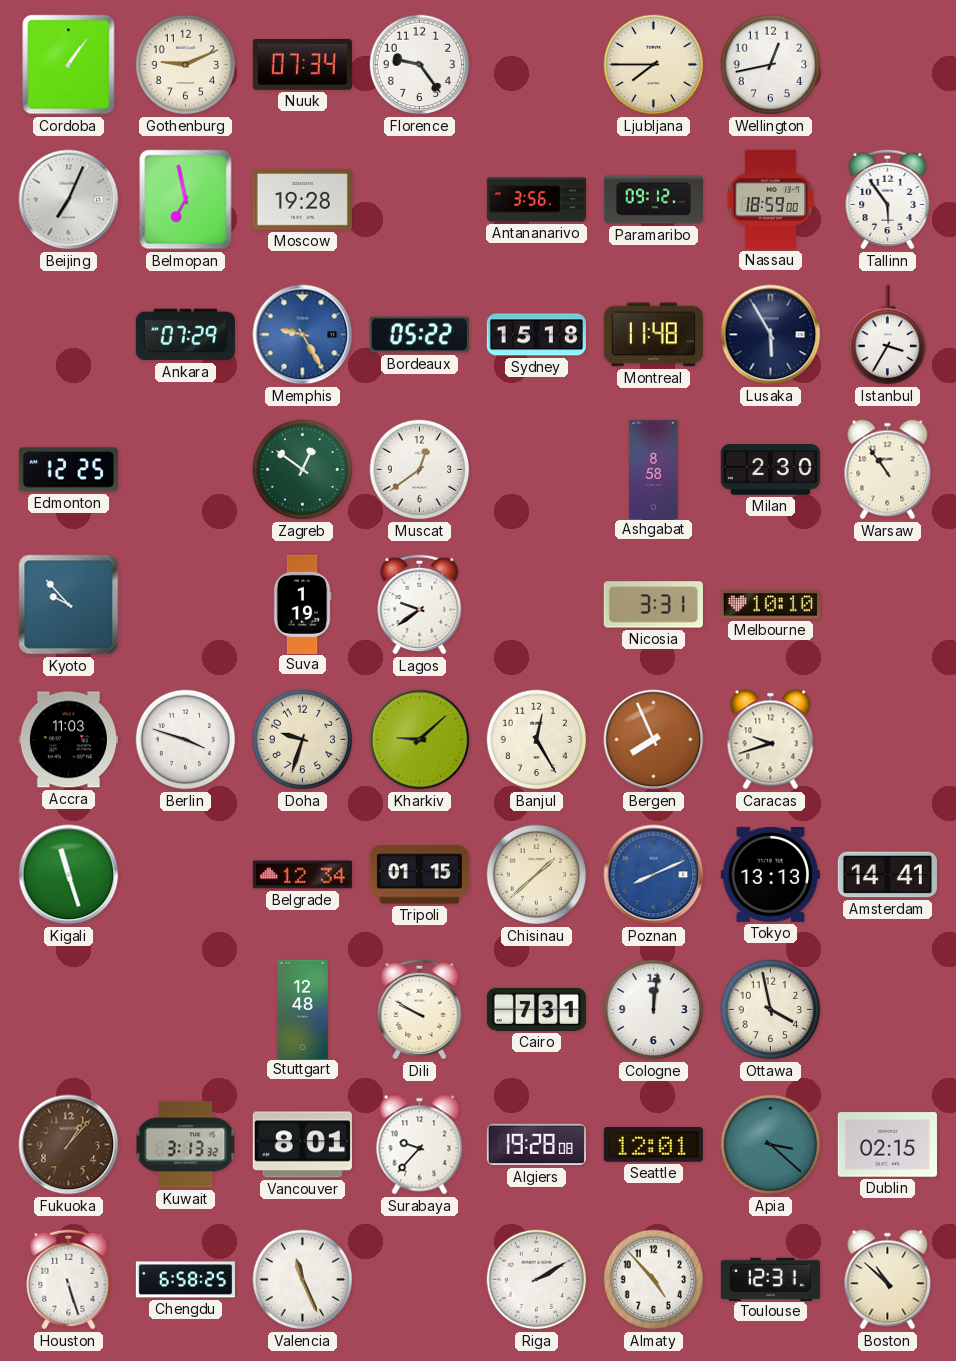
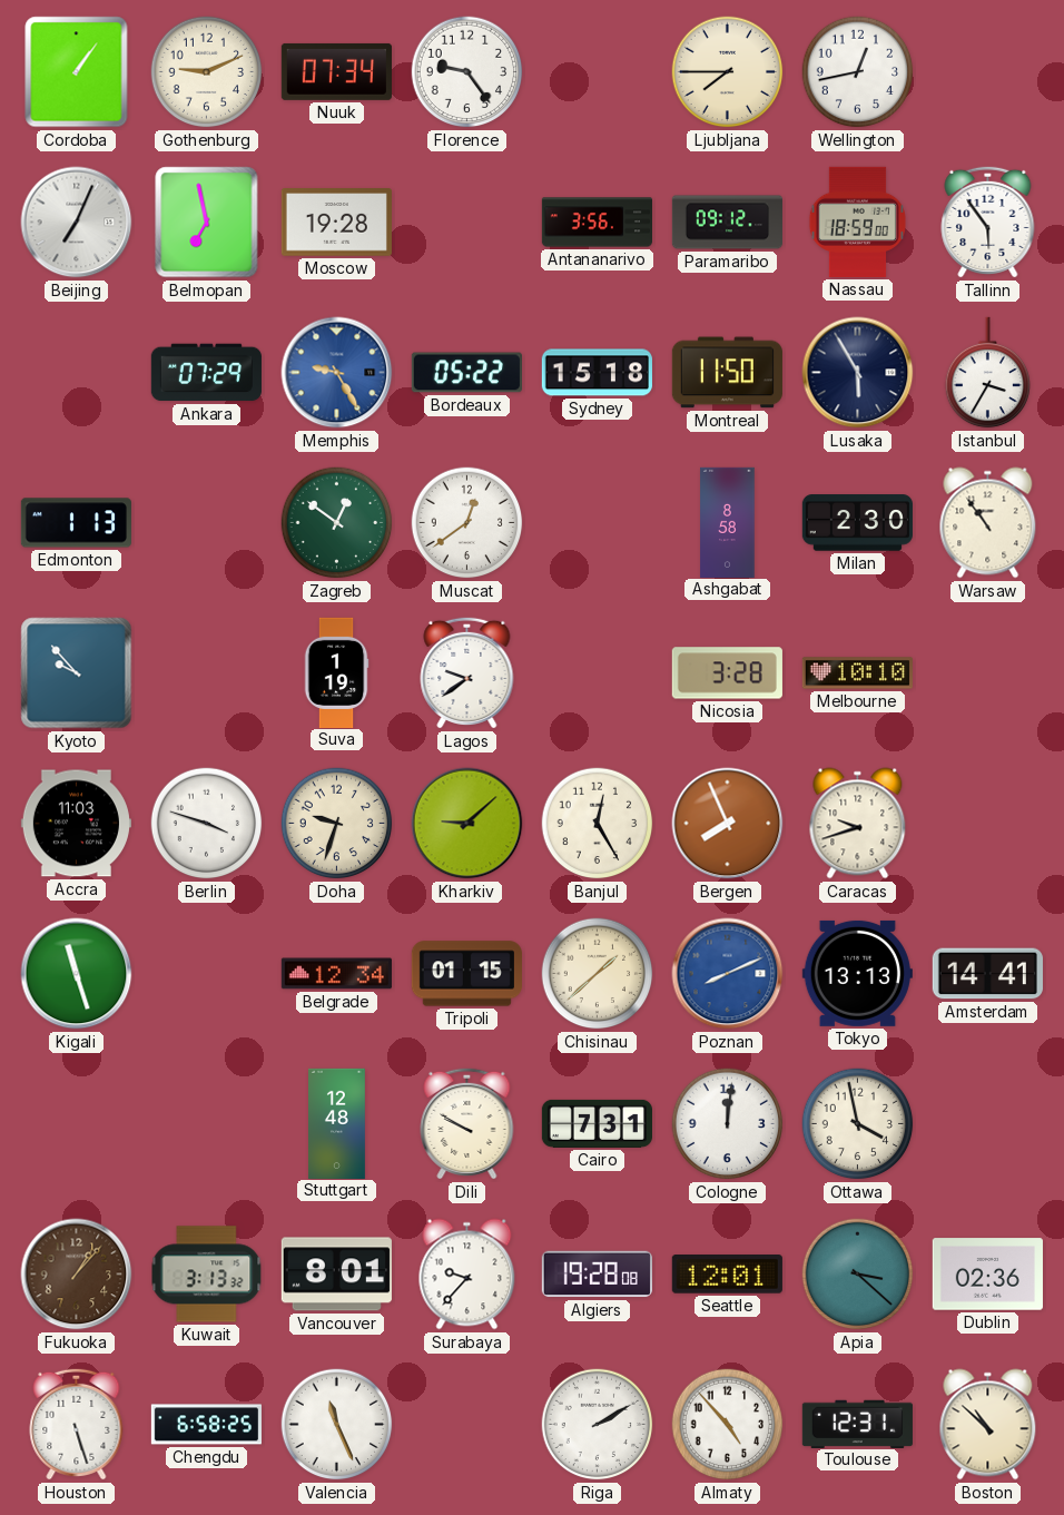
Montreal: 11:48 -> 11:50
Edmonton: 12:25 -> 1:13
Nicosia: 3:31 -> 3:28
Dublin: 02:15 -> 02:36
